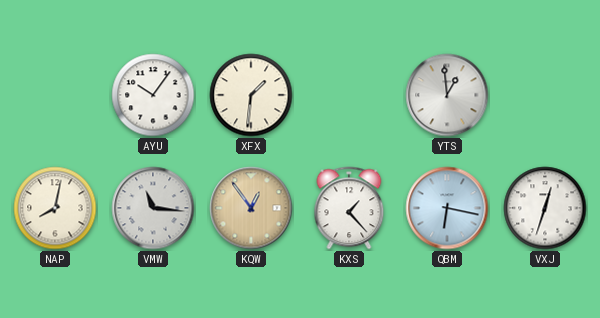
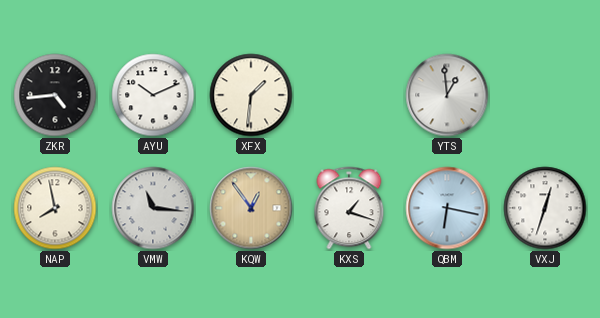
ZKR: none -> 4:44
AYU: 10:06 -> 10:11
NAP: 8:02 -> 7:58
KXS: 1:23 -> 1:18
